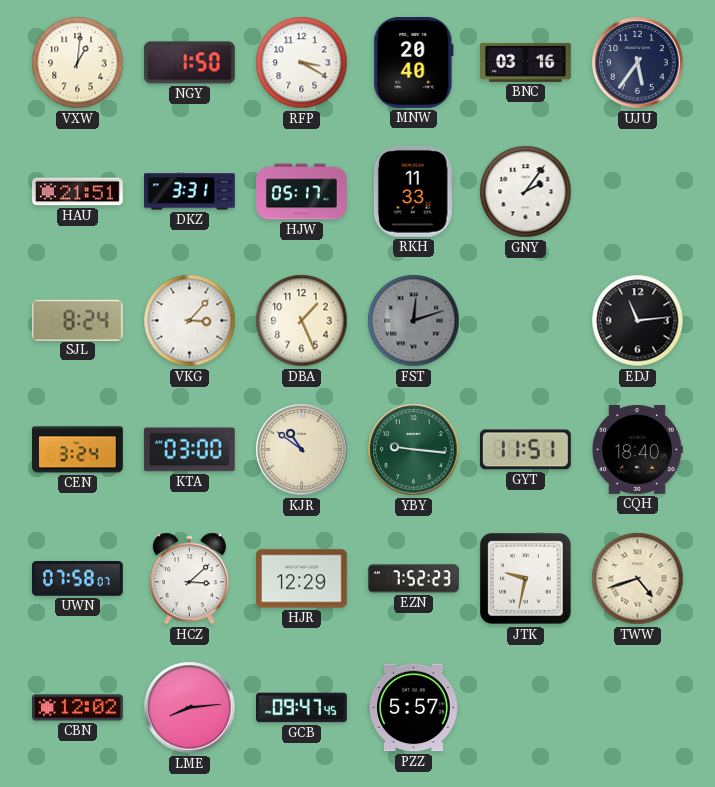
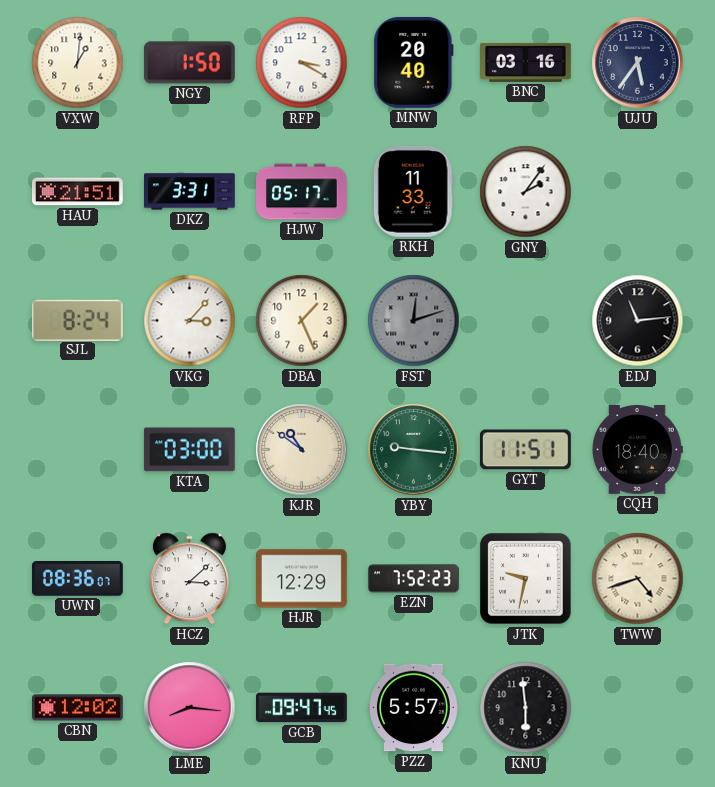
CEN: 3:24 -> none
UWN: 07:58 -> 08:36
LME: 8:14 -> 8:16
KNU: none -> 5:59
